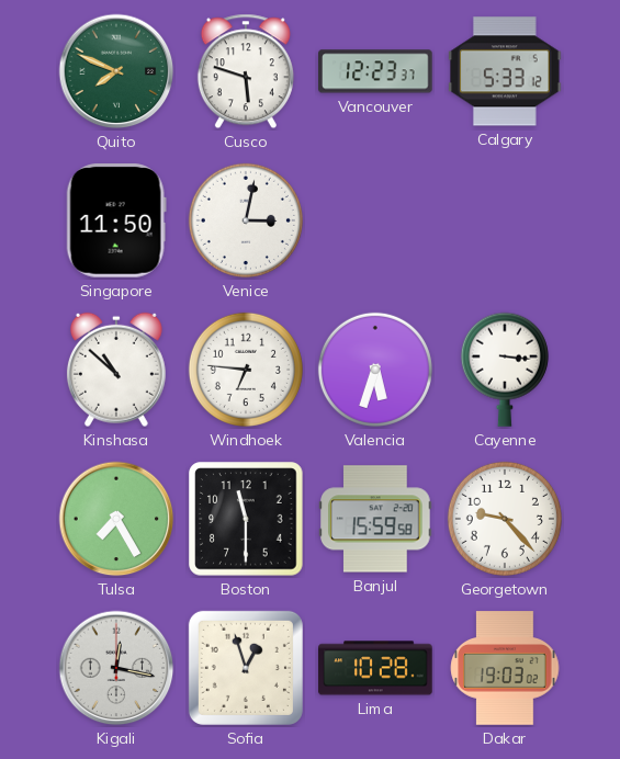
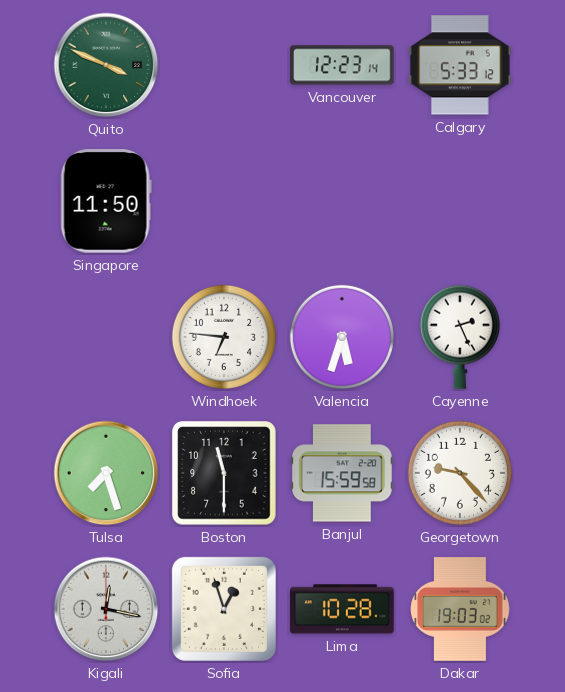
Quito: 7:49 -> 3:49
Cusco: 5:48 -> none
Vancouver: 12:23:37 -> 12:23:14
Venice: 3:02 -> none
Kinshasa: 10:52 -> none
Cayenne: 3:16 -> 2:26
Tulsa: 7:25 -> 7:27
